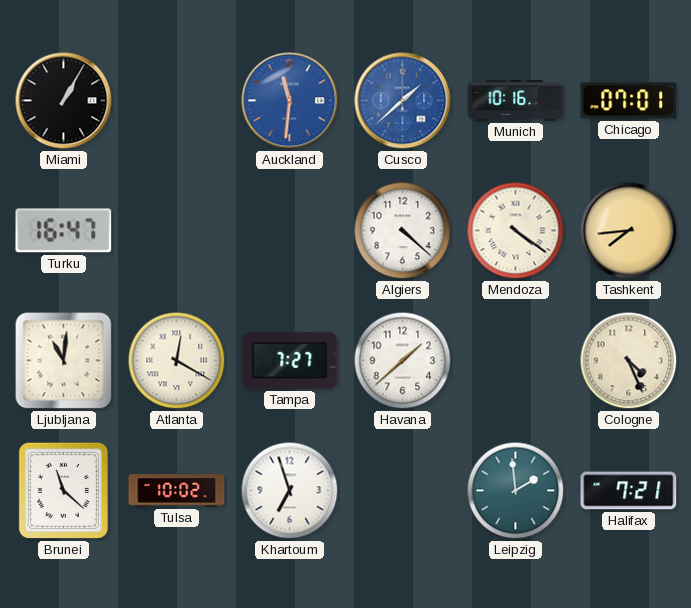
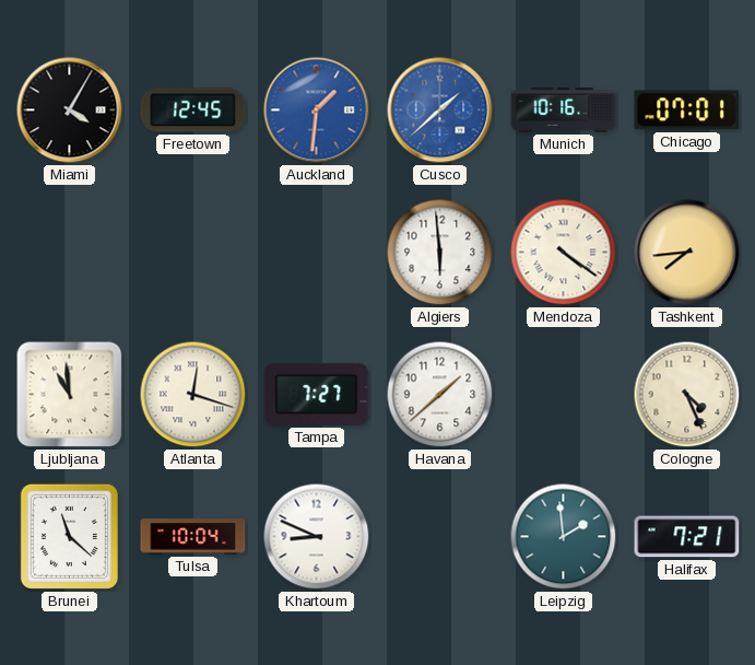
Miami: 1:05 -> 4:05
Freetown: none -> 12:45
Auckland: 11:31 -> 1:31
Turku: 16:47 -> none
Algiers: 4:22 -> 5:59
Ljubljana: 11:01 -> 10:59
Atlanta: 12:20 -> 12:18
Tulsa: 10:02 -> 10:04
Khartoum: 6:57 -> 8:49
